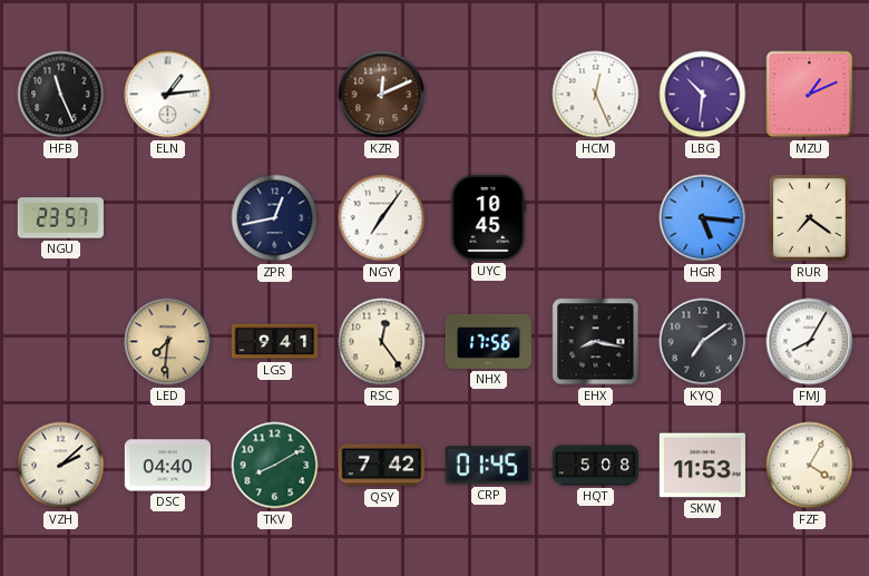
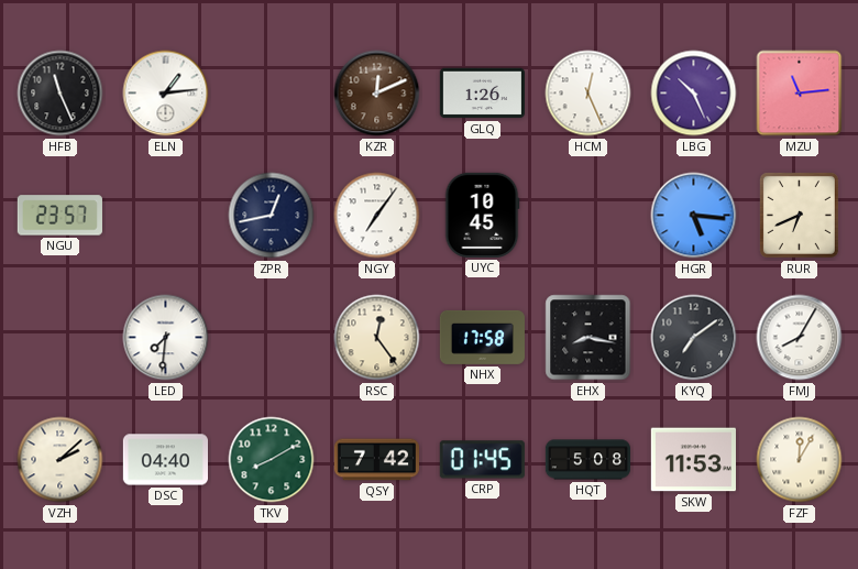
GLQ: none -> 1:26
LBG: 10:31 -> 10:26
MZU: 1:11 -> 11:14
RUR: 7:21 -> 6:41
LED dial: champagne -> white
LGS: 9:41 -> none
NHX: 17:56 -> 17:58
FZF: 4:05 -> 12:05
